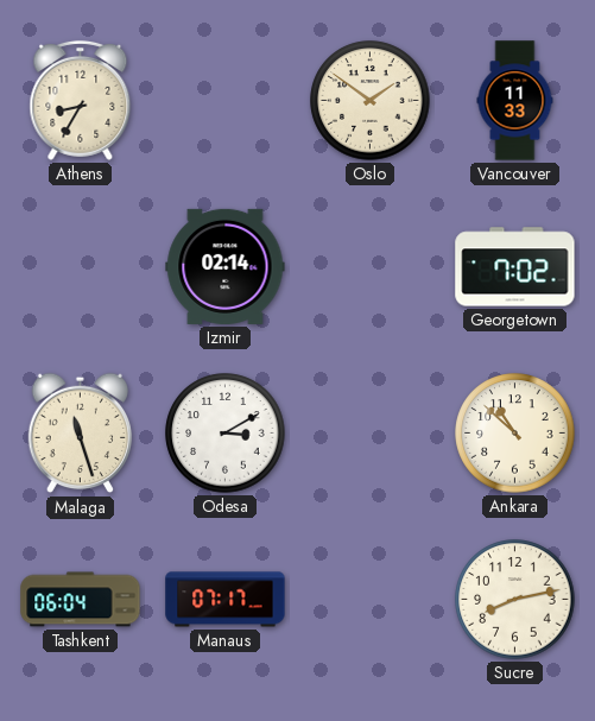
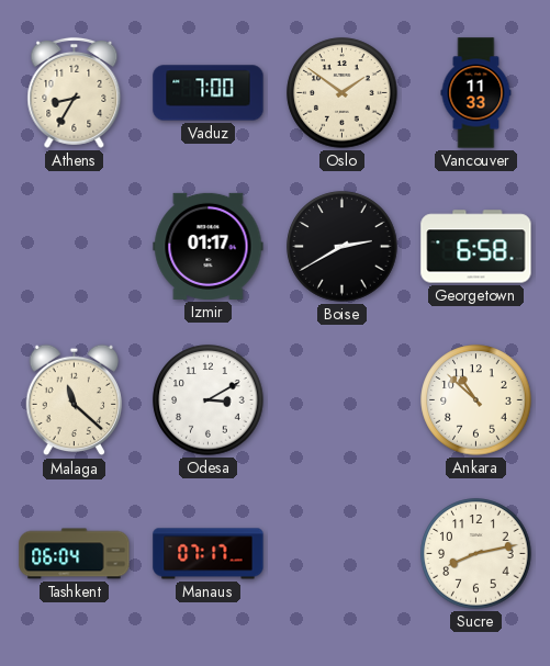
Vaduz: none -> 7:00
Izmir: 02:14 -> 01:17
Boise: none -> 2:40
Georgetown: 7:02 -> 6:58
Malaga: 11:27 -> 11:22
